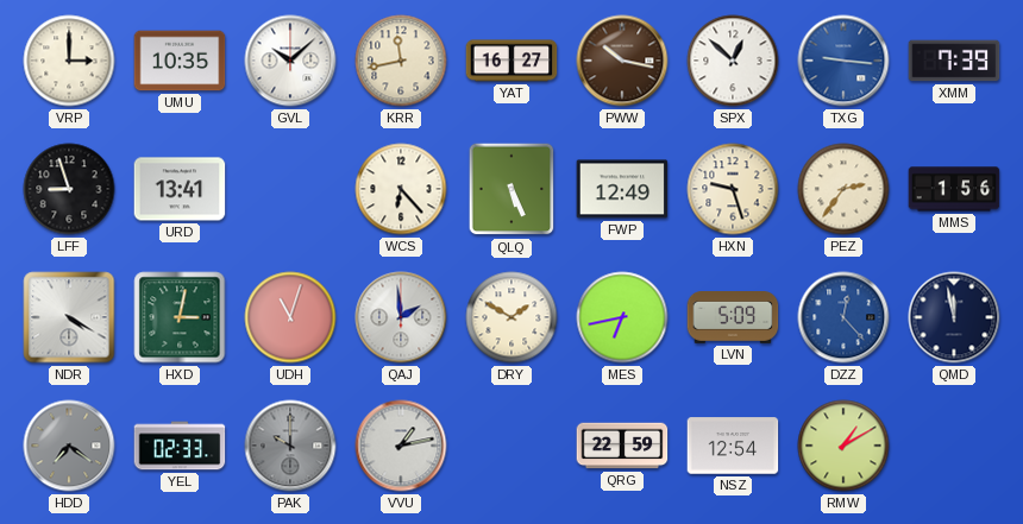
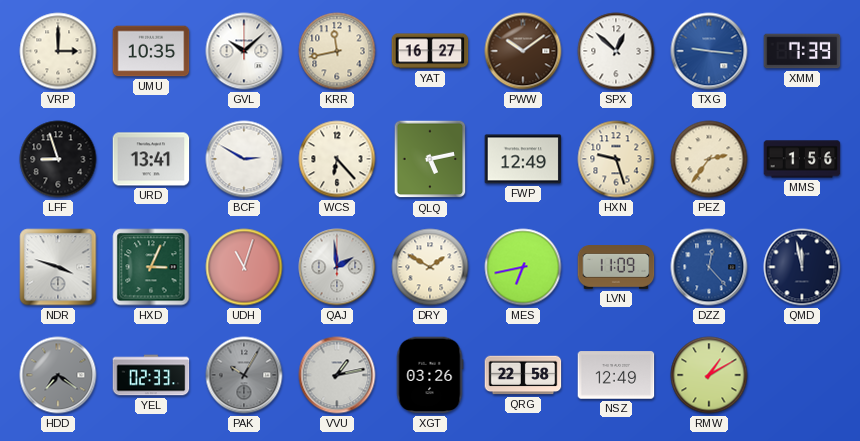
PWW: 10:17 -> 10:09
BCF: none -> 2:50
QLQ: 5:26 -> 5:13
NDR: 4:20 -> 3:48
HXD: 3:02 -> 3:04
LVN: 5:09 -> 11:09
PAK: 10:00 -> 10:05
XGT: none -> 03:26
QRG: 22:59 -> 22:58
NSZ: 12:54 -> 12:49
